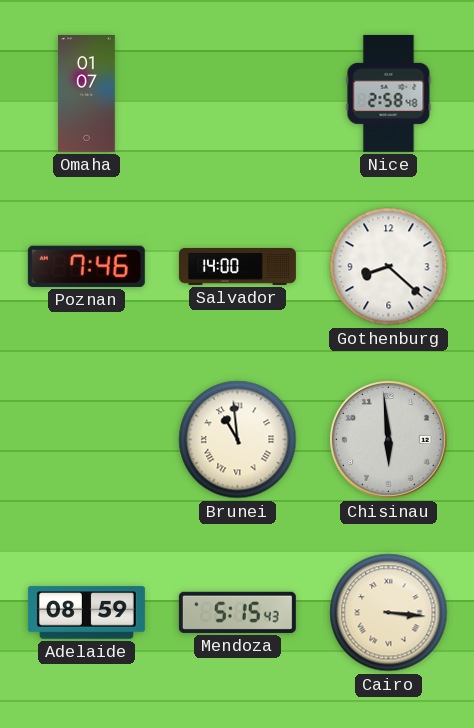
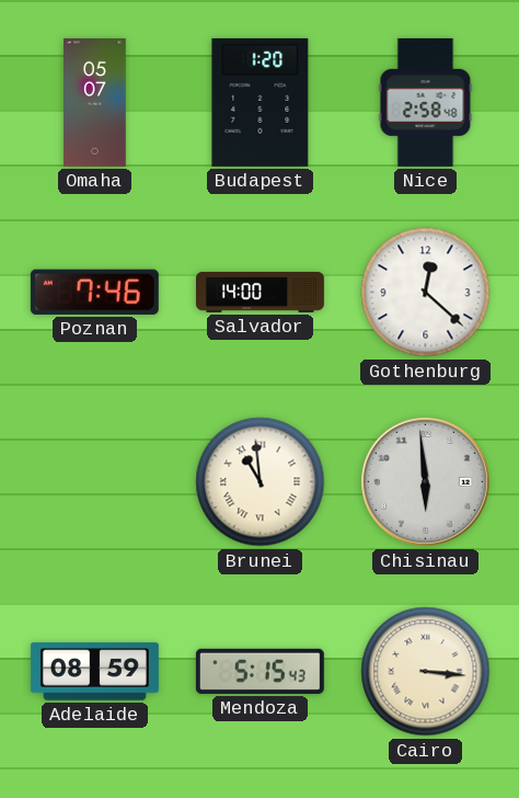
Omaha: 01:07 -> 05:07
Budapest: none -> 1:20
Gothenburg: 8:22 -> 12:22
